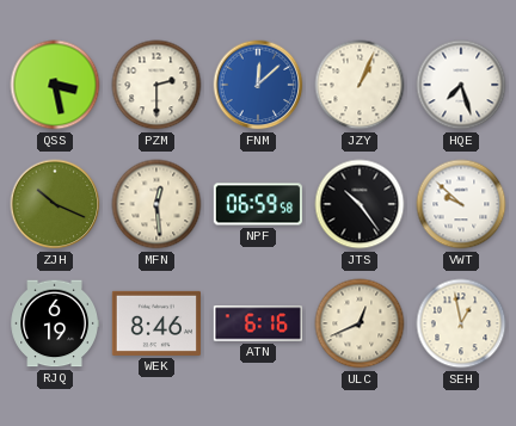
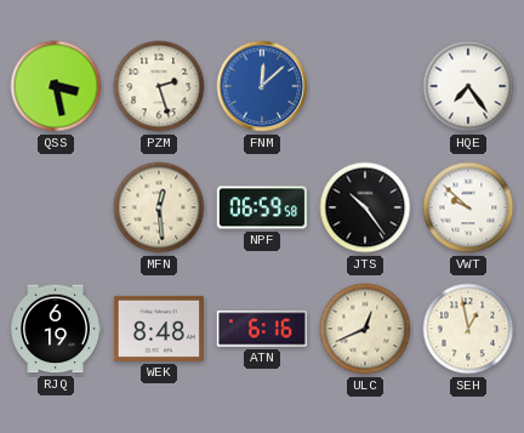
PZM: 2:30 -> 2:27
JZY: 1:04 -> none
HQE: 7:27 -> 7:24
ZJH: 10:19 -> none
WEK: 8:46 -> 8:48
